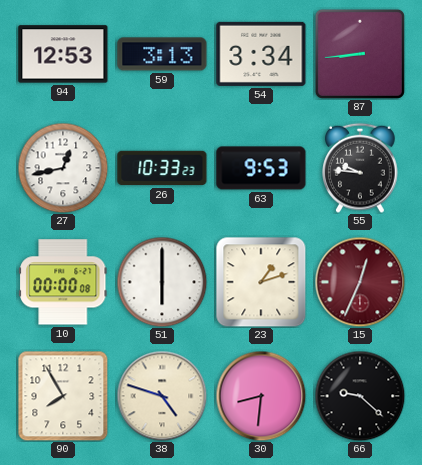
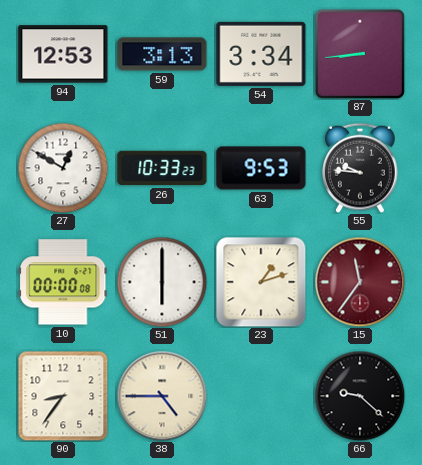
27: 12:43 -> 12:50
15: 12:34 -> 11:36
90: 7:55 -> 8:36
38: 4:48 -> 4:45
30: 8:31 -> none
